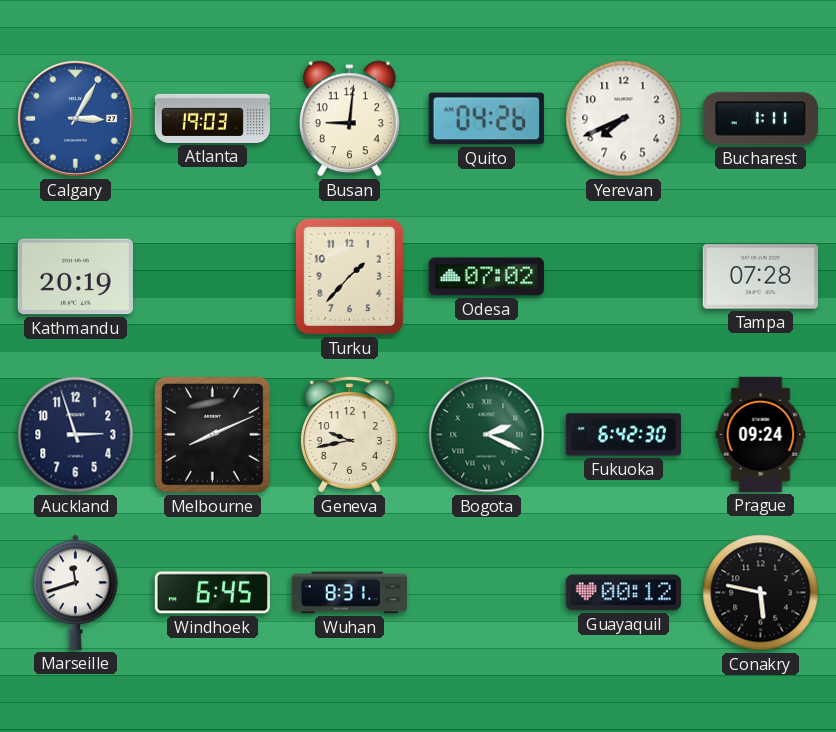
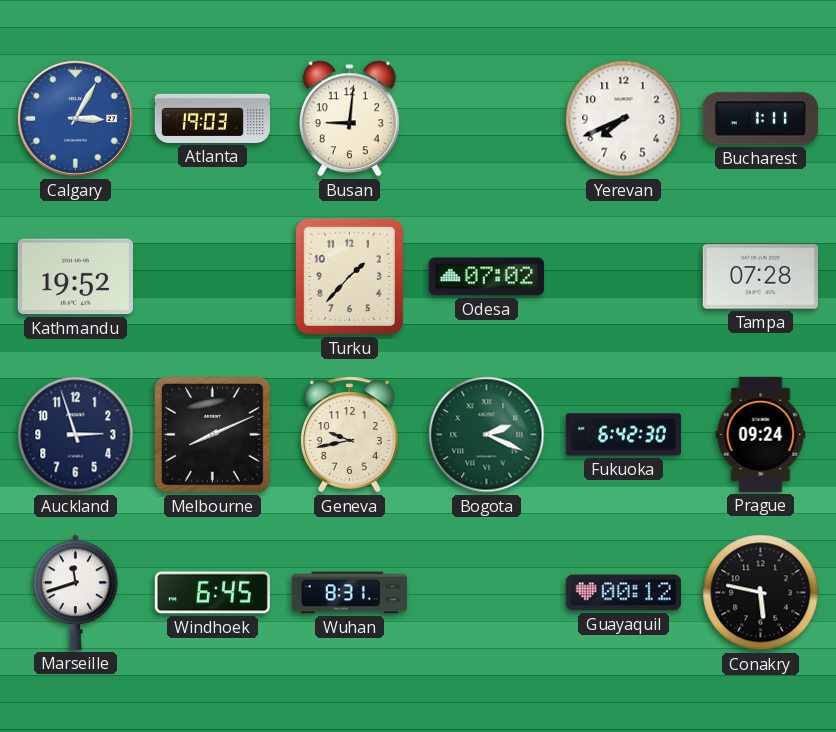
Quito: 04:26 -> none
Kathmandu: 20:19 -> 19:52
